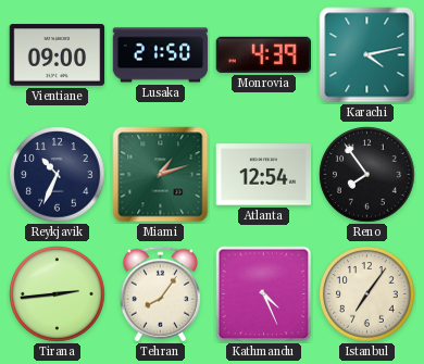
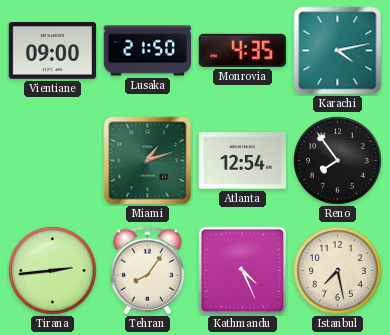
Monrovia: 4:39 -> 4:35
Reykjavik: 10:34 -> none
Istanbul: 7:06 -> 7:28
